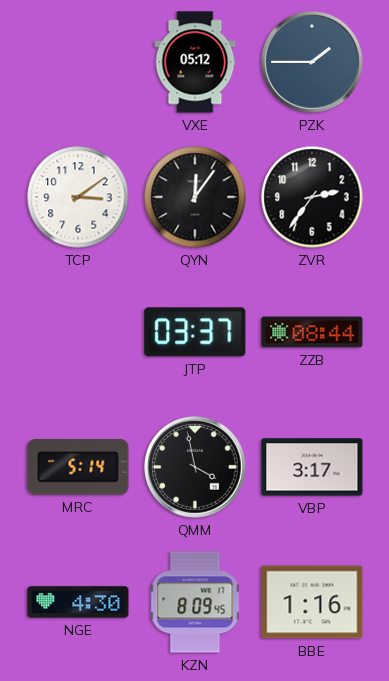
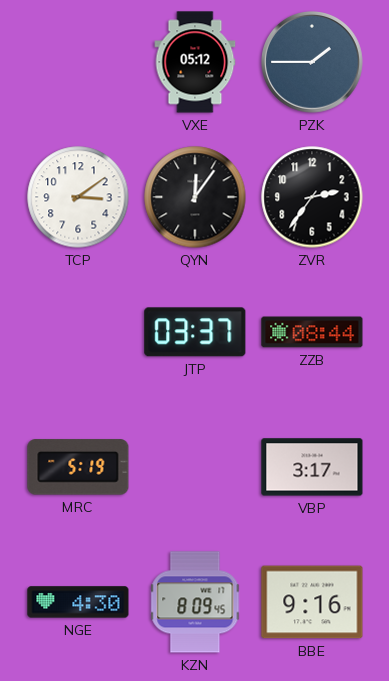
MRC: 5:14 -> 5:19
QMM: 3:58 -> none
BBE: 1:16 -> 9:16
